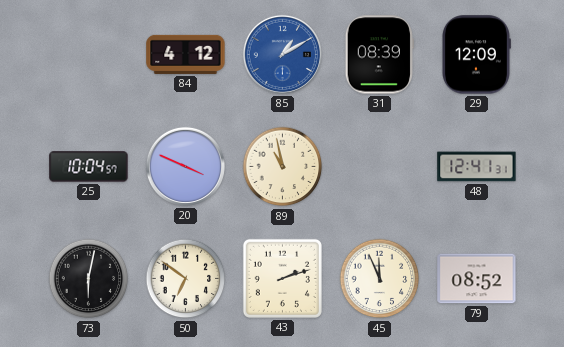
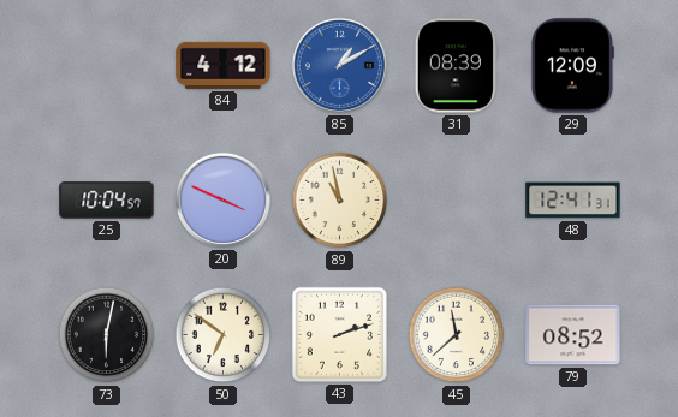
45: 11:56 -> 11:38
